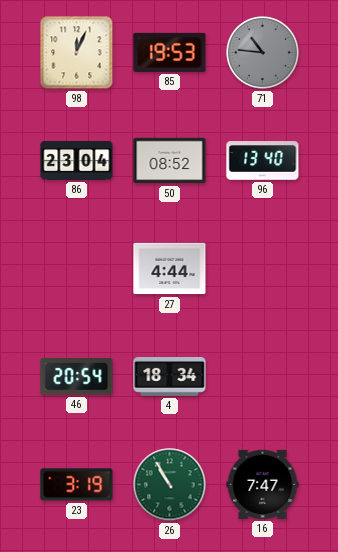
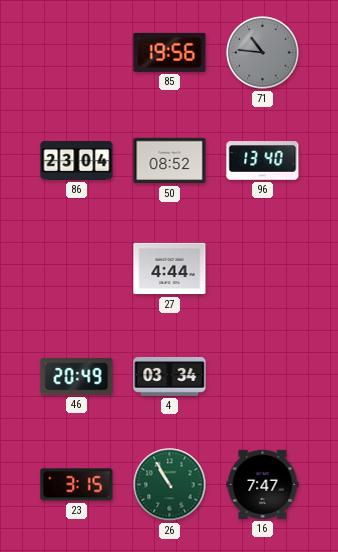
98: 12:04 -> none
85: 19:53 -> 19:56
46: 20:54 -> 20:49
4: 18:34 -> 03:34
23: 3:19 -> 3:15
